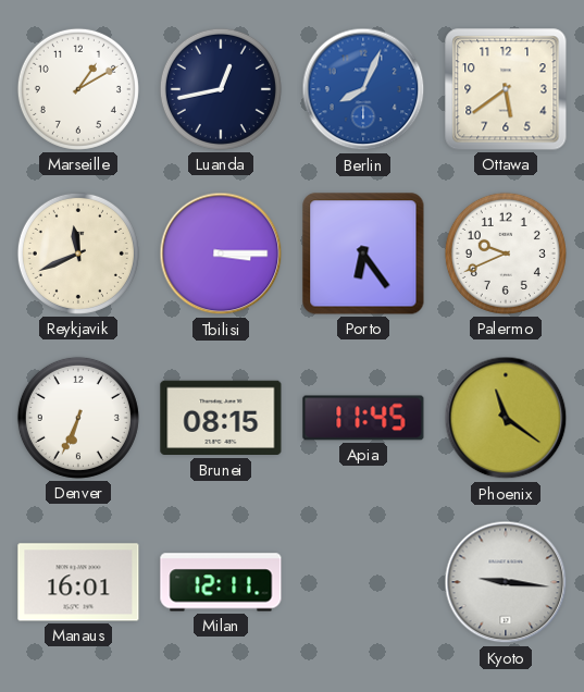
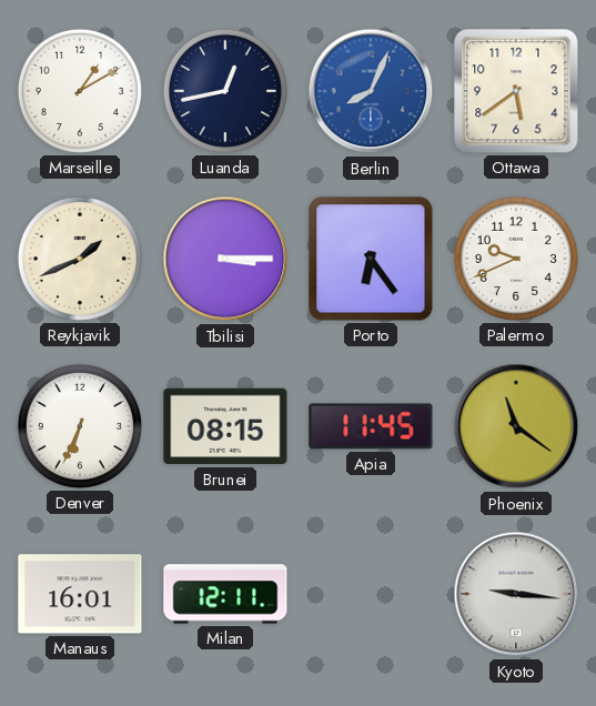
Reykjavik: 11:41 -> 1:41
